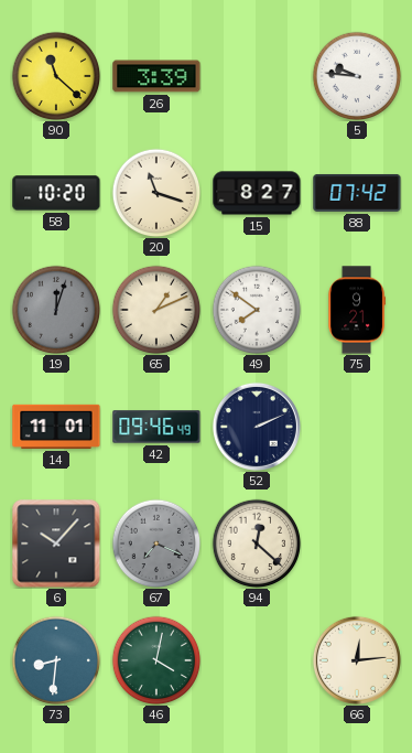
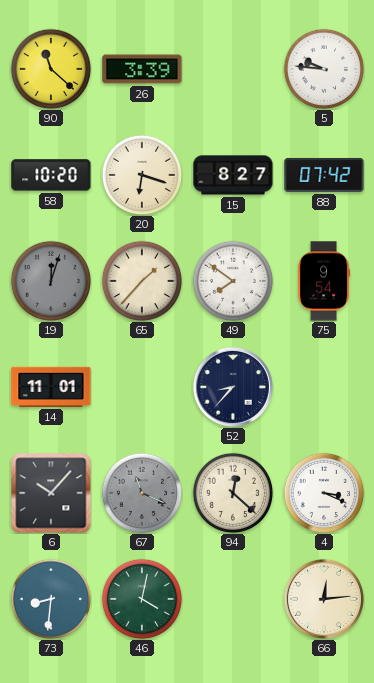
20: 11:18 -> 6:18
65: 1:11 -> 1:37
75: 9:21 -> 9:54
42: 09:46 -> none
52: 2:11 -> 8:37
67: 7:19 -> 11:19
4: none -> 3:19
